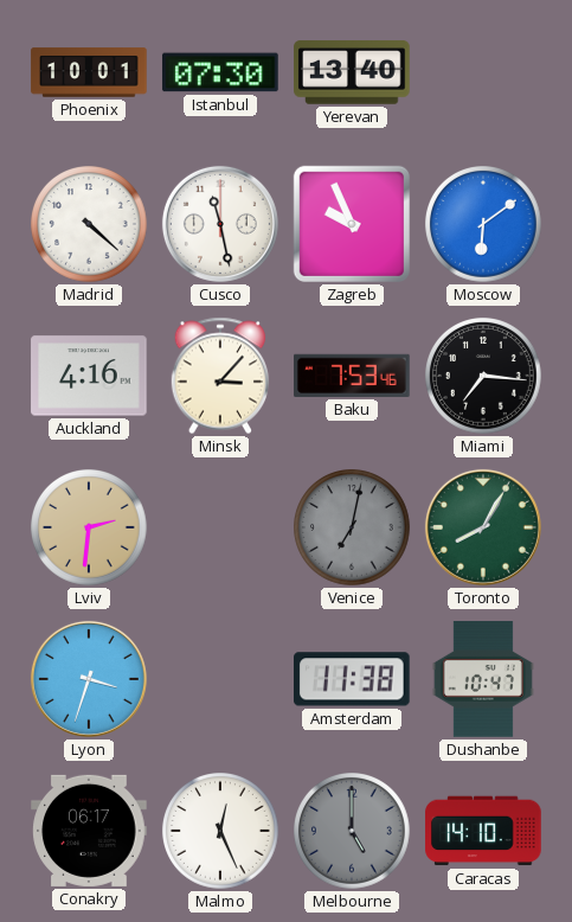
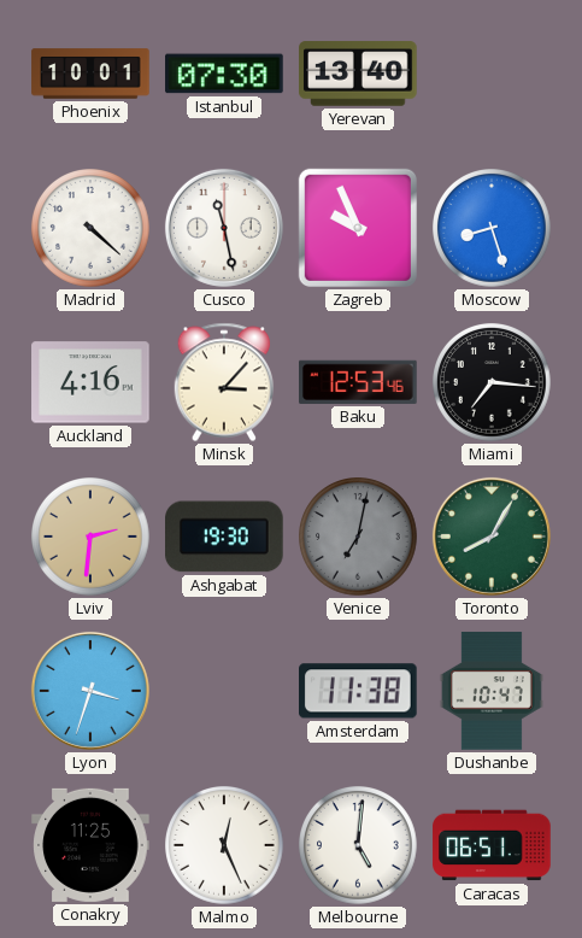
Moscow: 6:09 -> 8:27
Baku: 7:53 -> 12:53
Ashgabat: none -> 19:30
Conakry: 06:17 -> 11:25
Melbourne: 5:00 -> 5:01
Melbourne dial: grey -> white
Caracas: 14:10 -> 06:51
